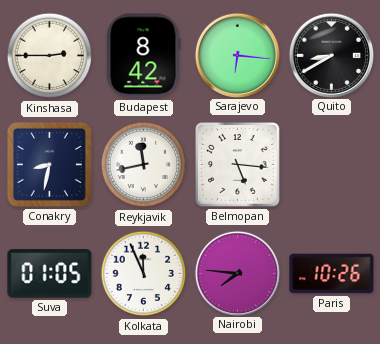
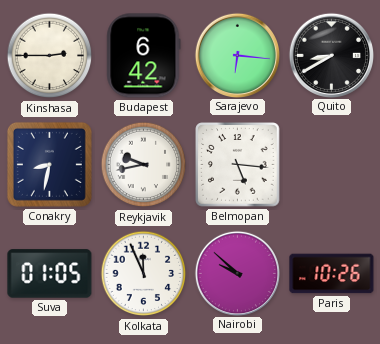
Budapest: 8:42 -> 6:42
Reykjavik: 11:43 -> 9:43
Nairobi: 7:46 -> 9:52
